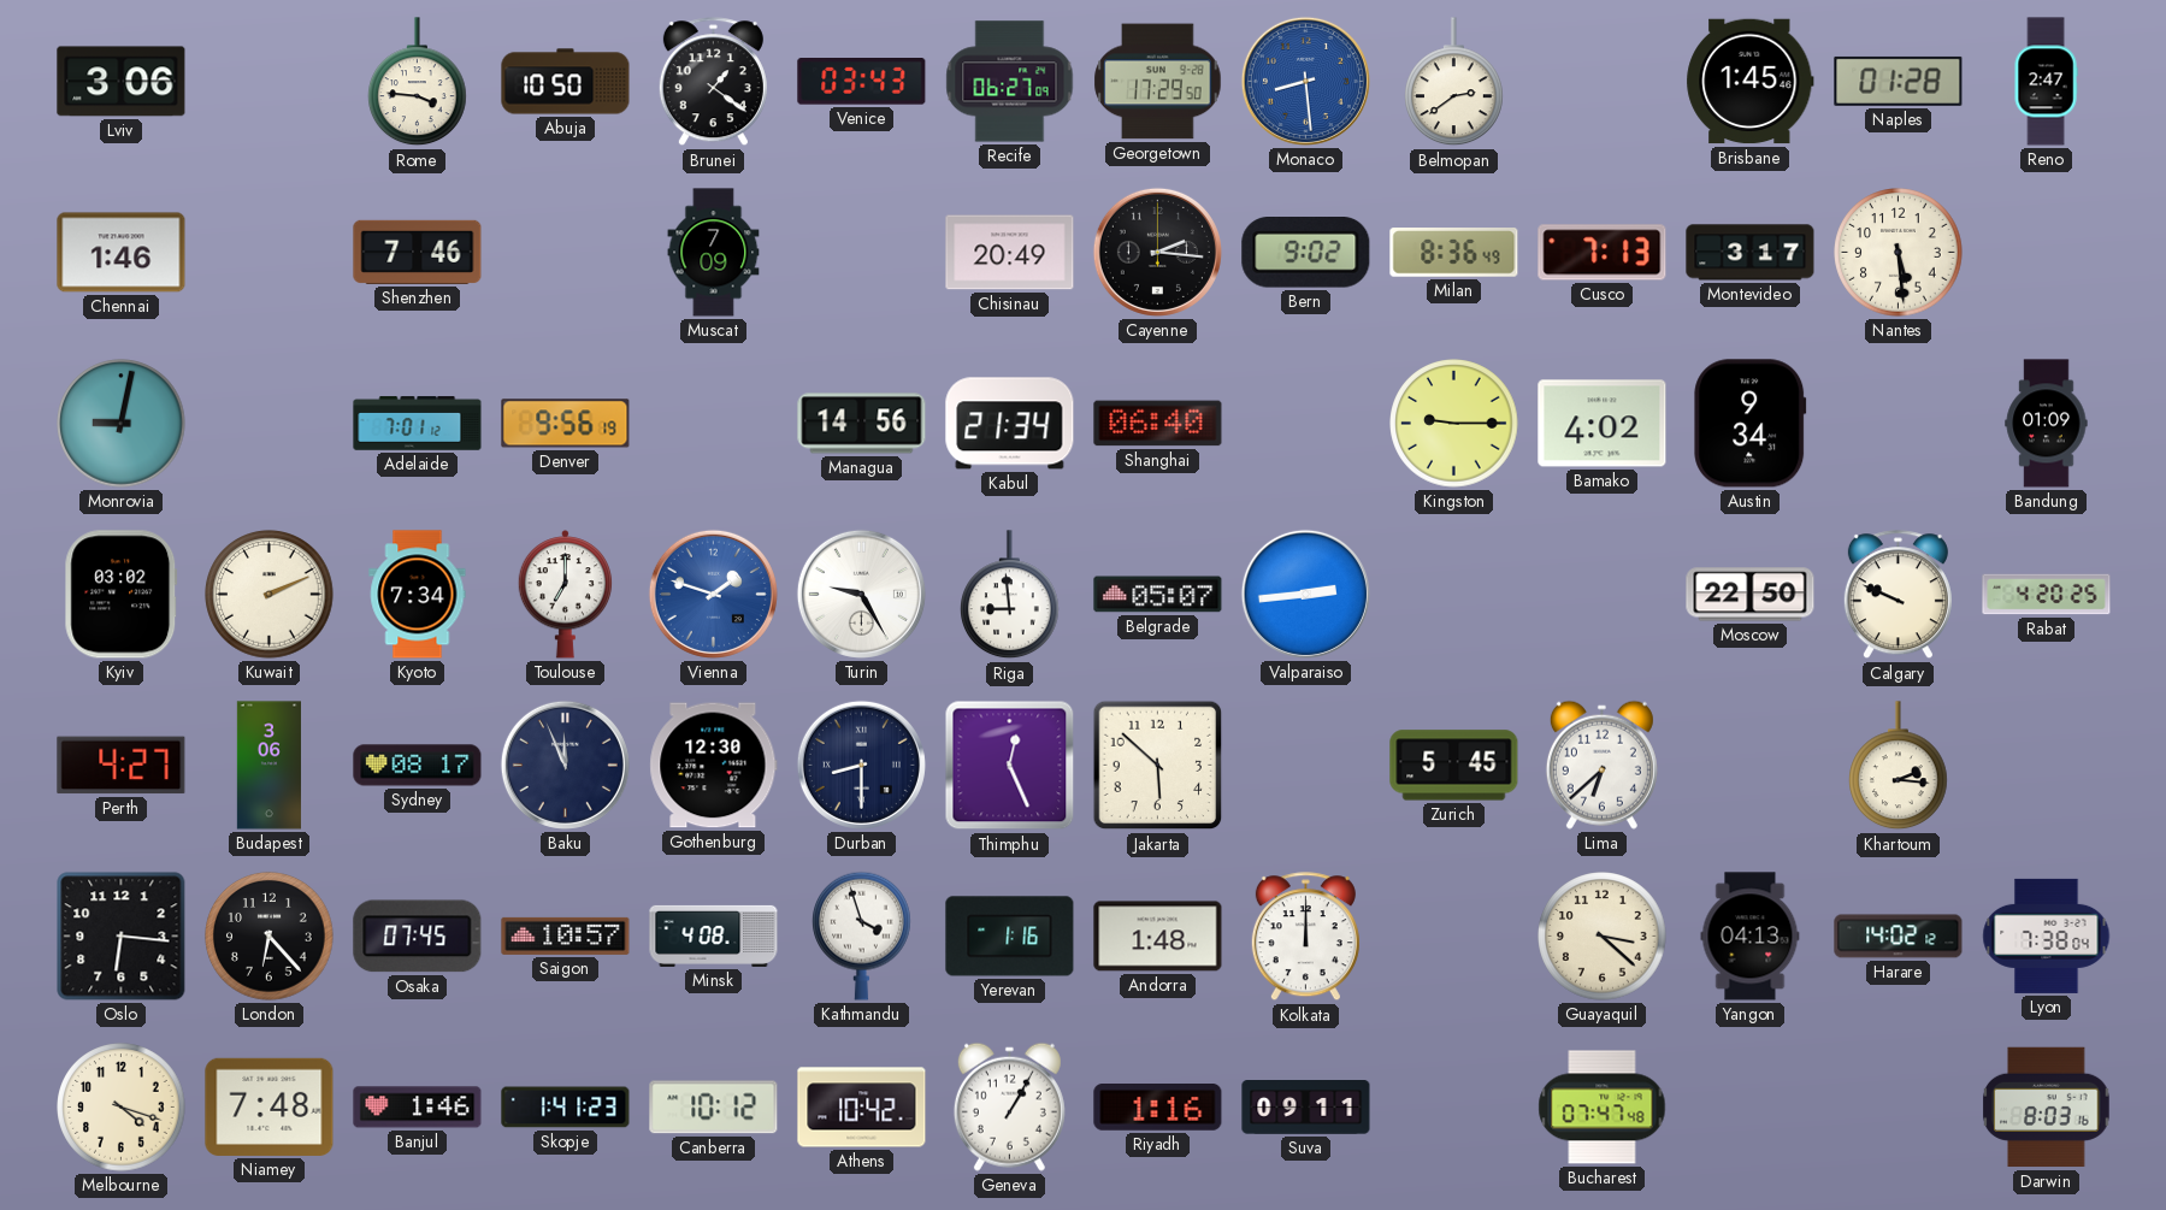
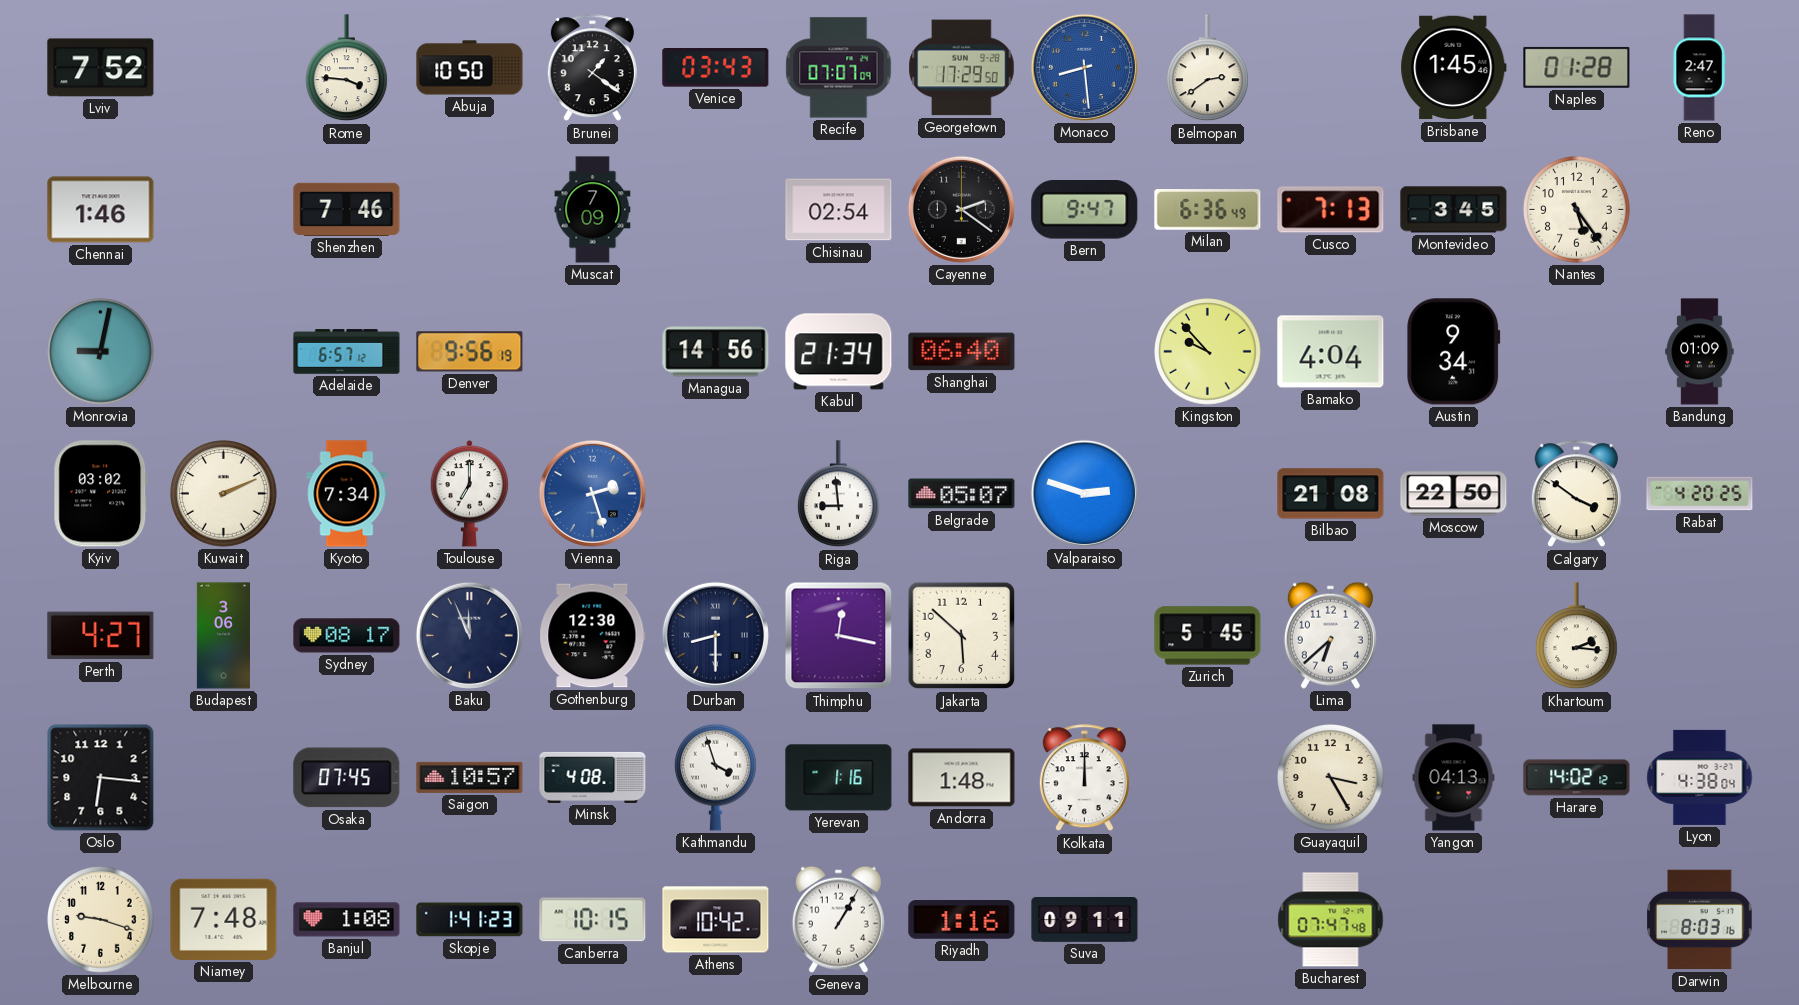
Lviv: 3:06 -> 7:52
Recife: 06:27 -> 07:07
Chisinau: 20:49 -> 02:54
Cayenne: 2:16 -> 2:21
Bern: 9:02 -> 9:47
Milan: 8:36 -> 6:36
Montevideo: 3:17 -> 3:45
Nantes: 5:29 -> 5:24
Adelaide: 7:01 -> 6:57
Kingston: 9:15 -> 9:53
Bamako: 4:02 -> 4:04
Vienna: 1:48 -> 2:27
Turin: 9:25 -> none
Valparaiso: 2:44 -> 2:48
Bilbao: none -> 21:08
Calgary: 9:49 -> 3:51
Thimphu: 12:26 -> 12:17
London: 6:23 -> none
Guayaquil: 3:22 -> 3:25
Lyon: 7:38 -> 4:38
Melbourne: 4:18 -> 9:18
Banjul: 1:46 -> 1:08
Canberra: 10:12 -> 10:15
